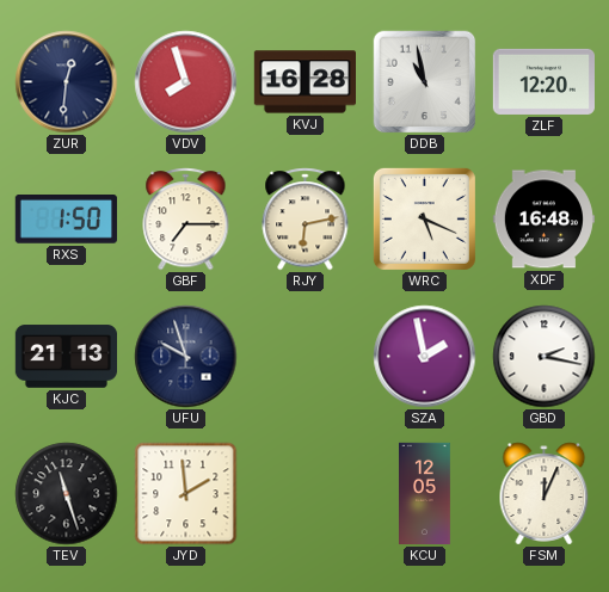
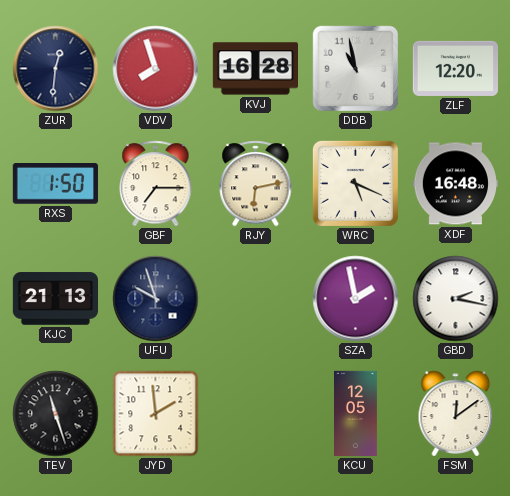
FSM: 12:04 -> 12:09
